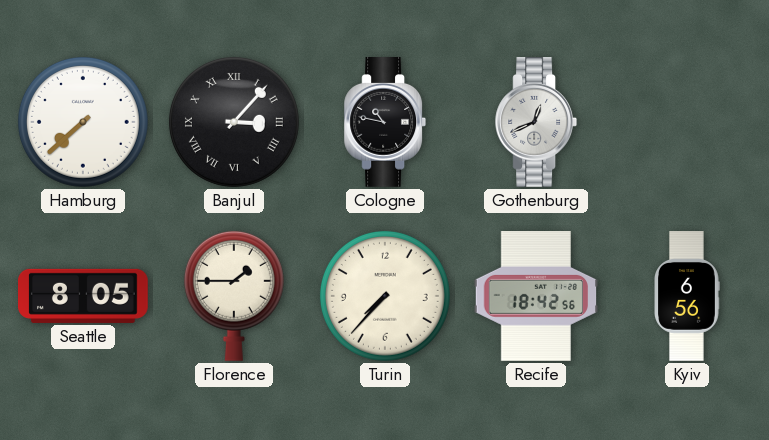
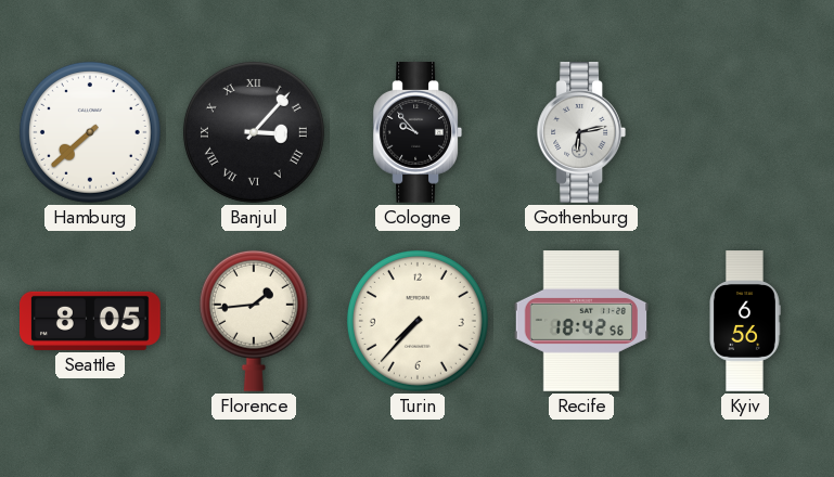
Cologne: 10:47 -> 9:53
Gothenburg: 12:41 -> 6:13
Florence: 1:45 -> 1:44
